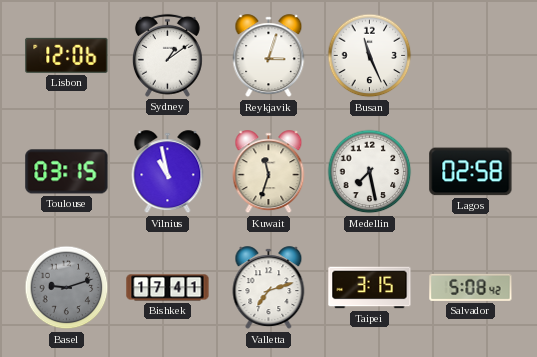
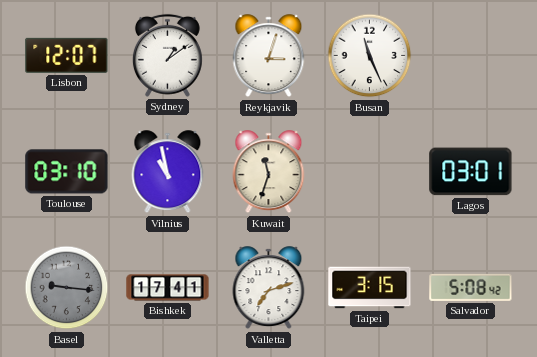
Lisbon: 12:06 -> 12:07
Toulouse: 03:15 -> 03:10
Medellin: 7:28 -> none
Lagos: 02:58 -> 03:01
Basel: 9:12 -> 9:16
